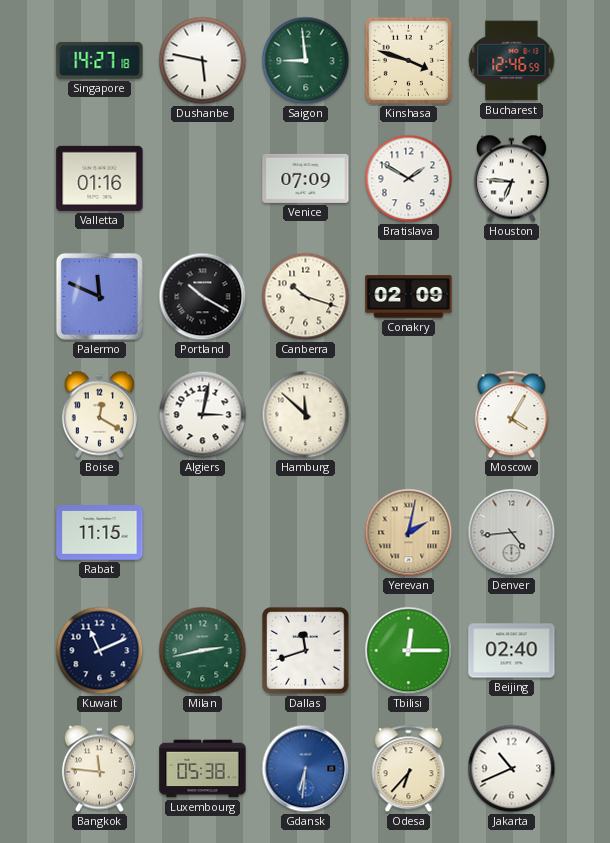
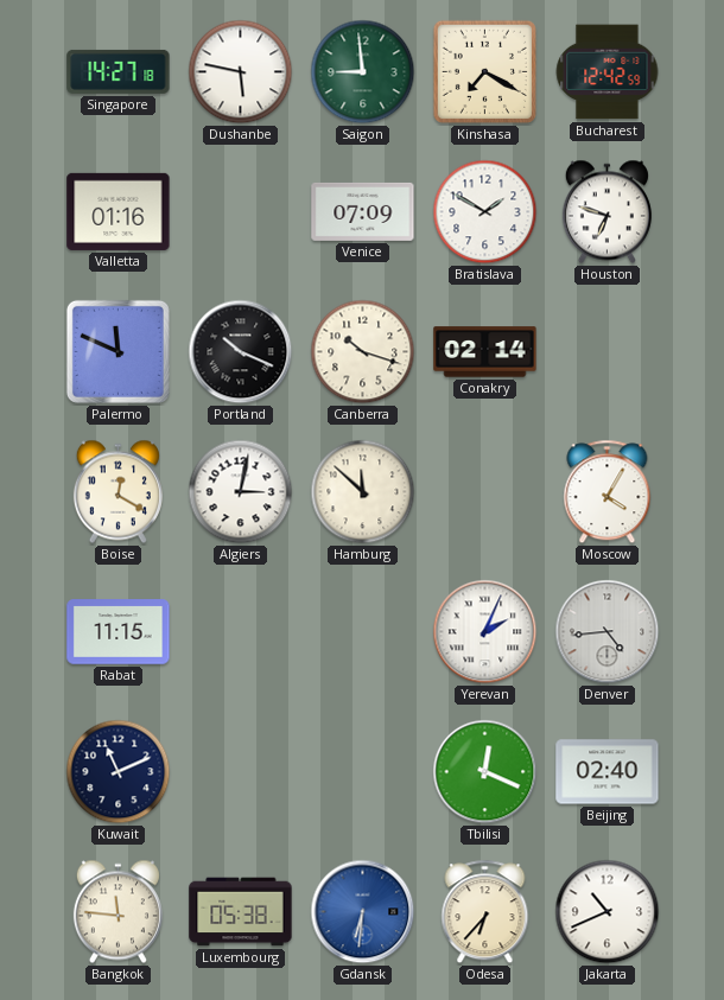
Kinshasa: 3:48 -> 7:20
Bucharest: 12:46 -> 12:42
Houston: 6:46 -> 6:48
Portland: 10:20 -> 10:19
Conakry: 02:09 -> 02:14
Yerevan: 2:02 -> 2:04
Yerevan dial: champagne -> white
Milan: 2:43 -> none
Dallas: 11:42 -> none
Tbilisi: 12:15 -> 12:19
